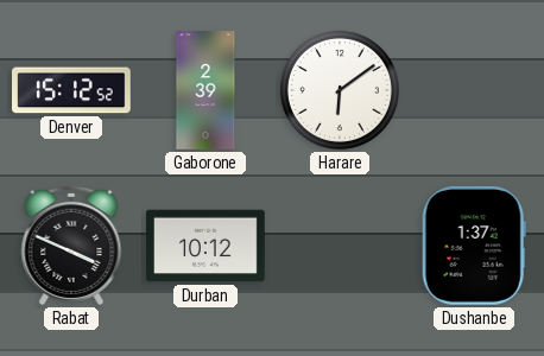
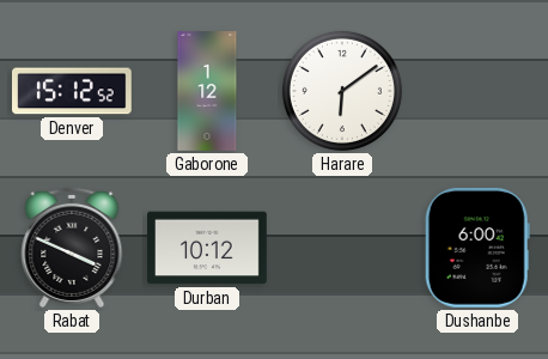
Gaborone: 2:39 -> 1:12
Dushanbe: 1:37 -> 6:00
